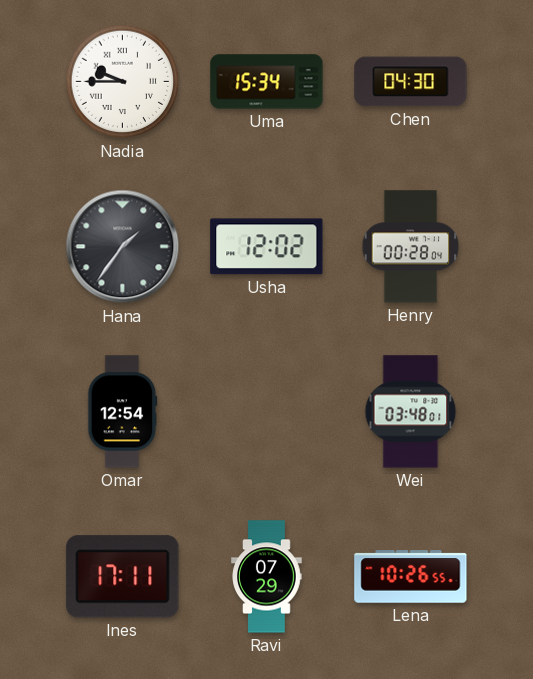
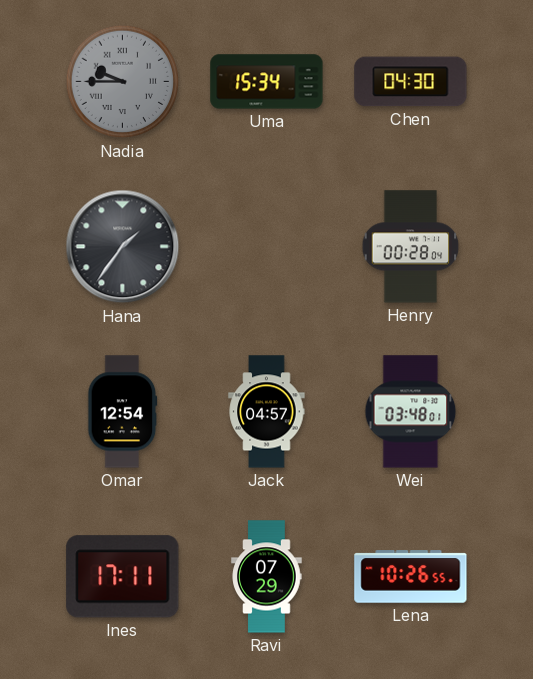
Nadia dial: white -> grey
Usha: 12:02 -> none
Jack: none -> 04:57
